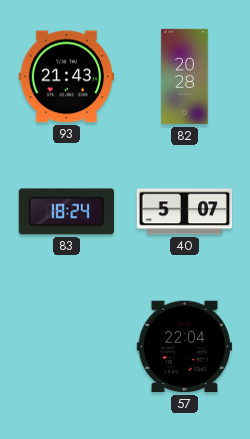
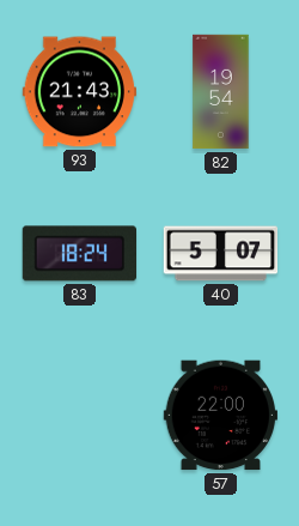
82: 20:28 -> 19:54
57: 22:04 -> 22:00
